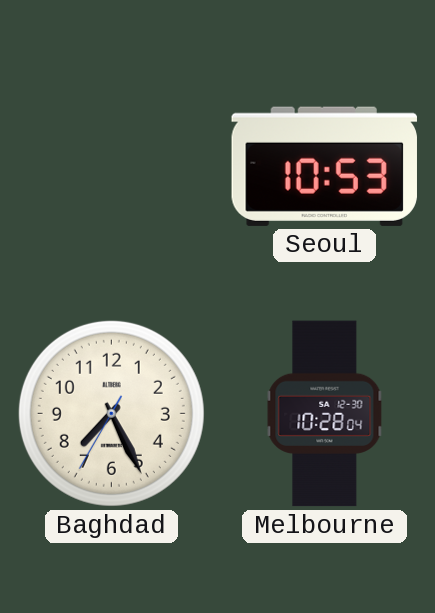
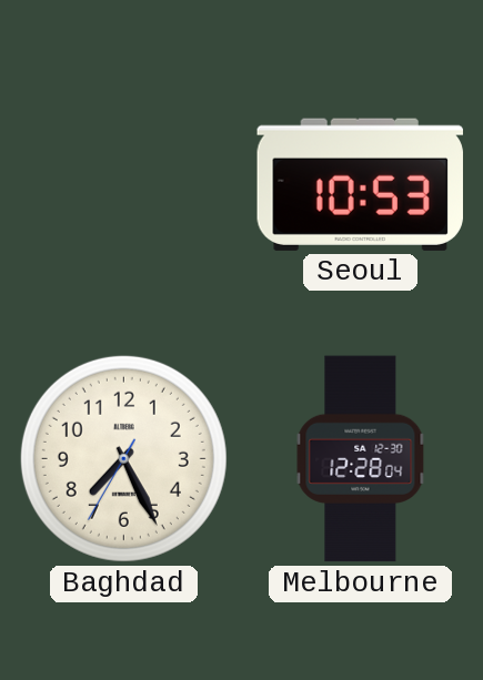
Melbourne: 10:28 -> 12:28
